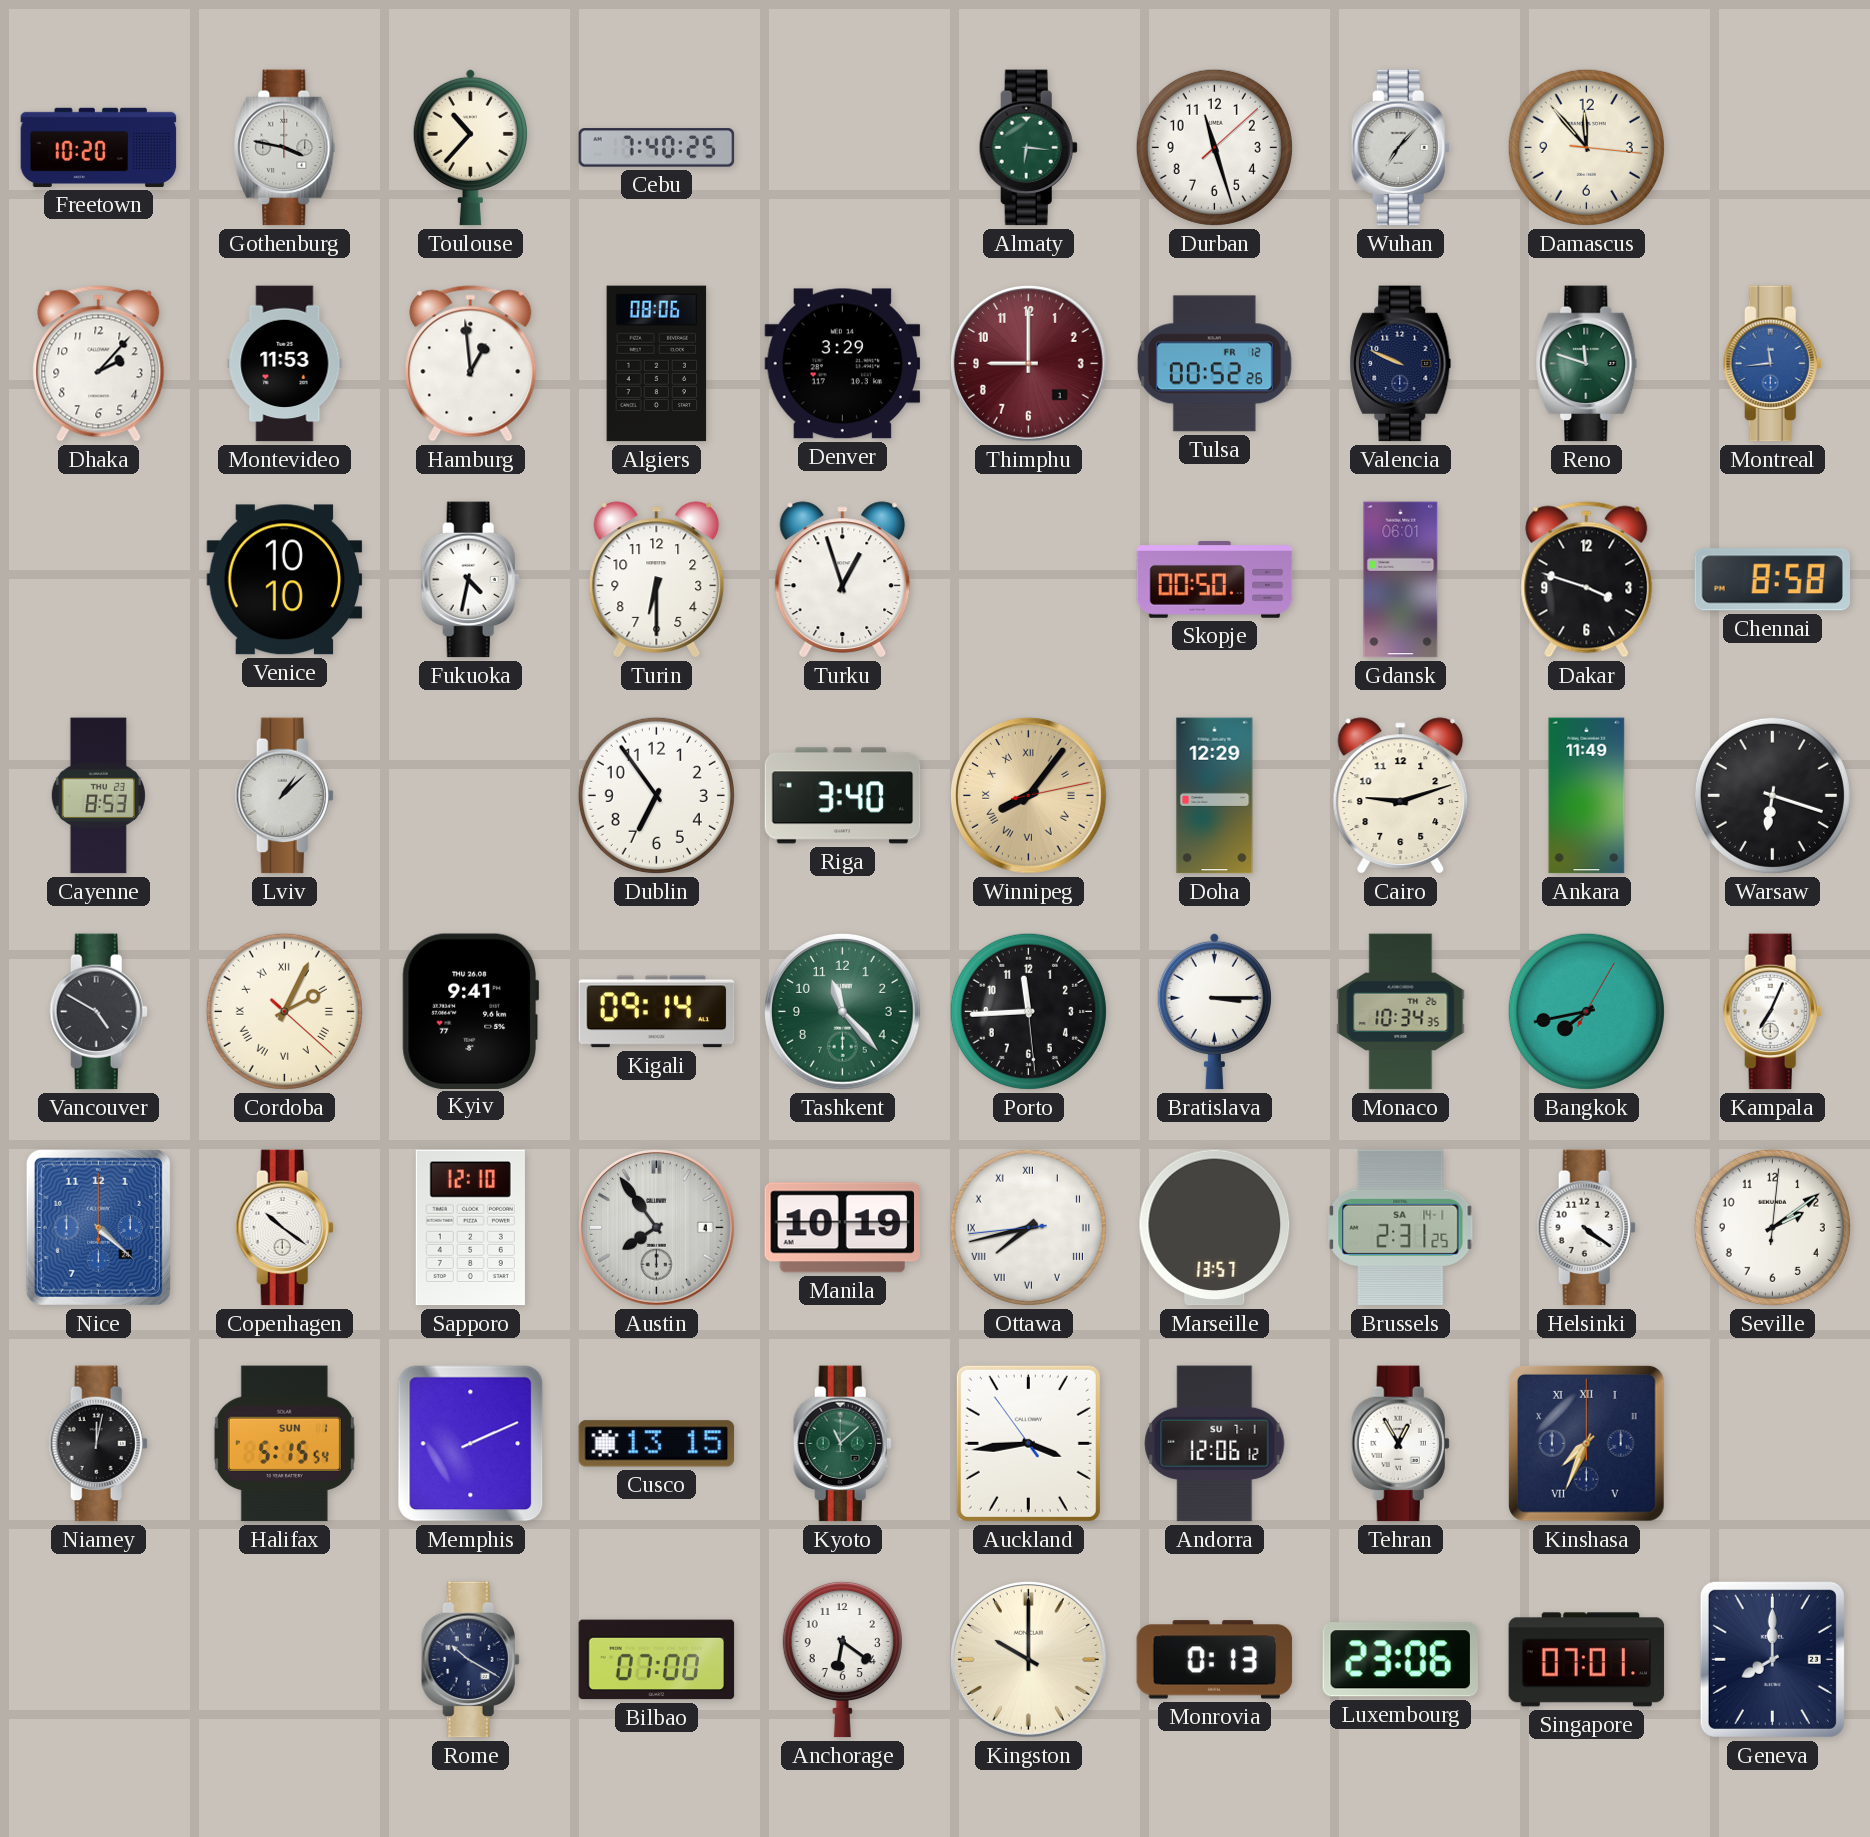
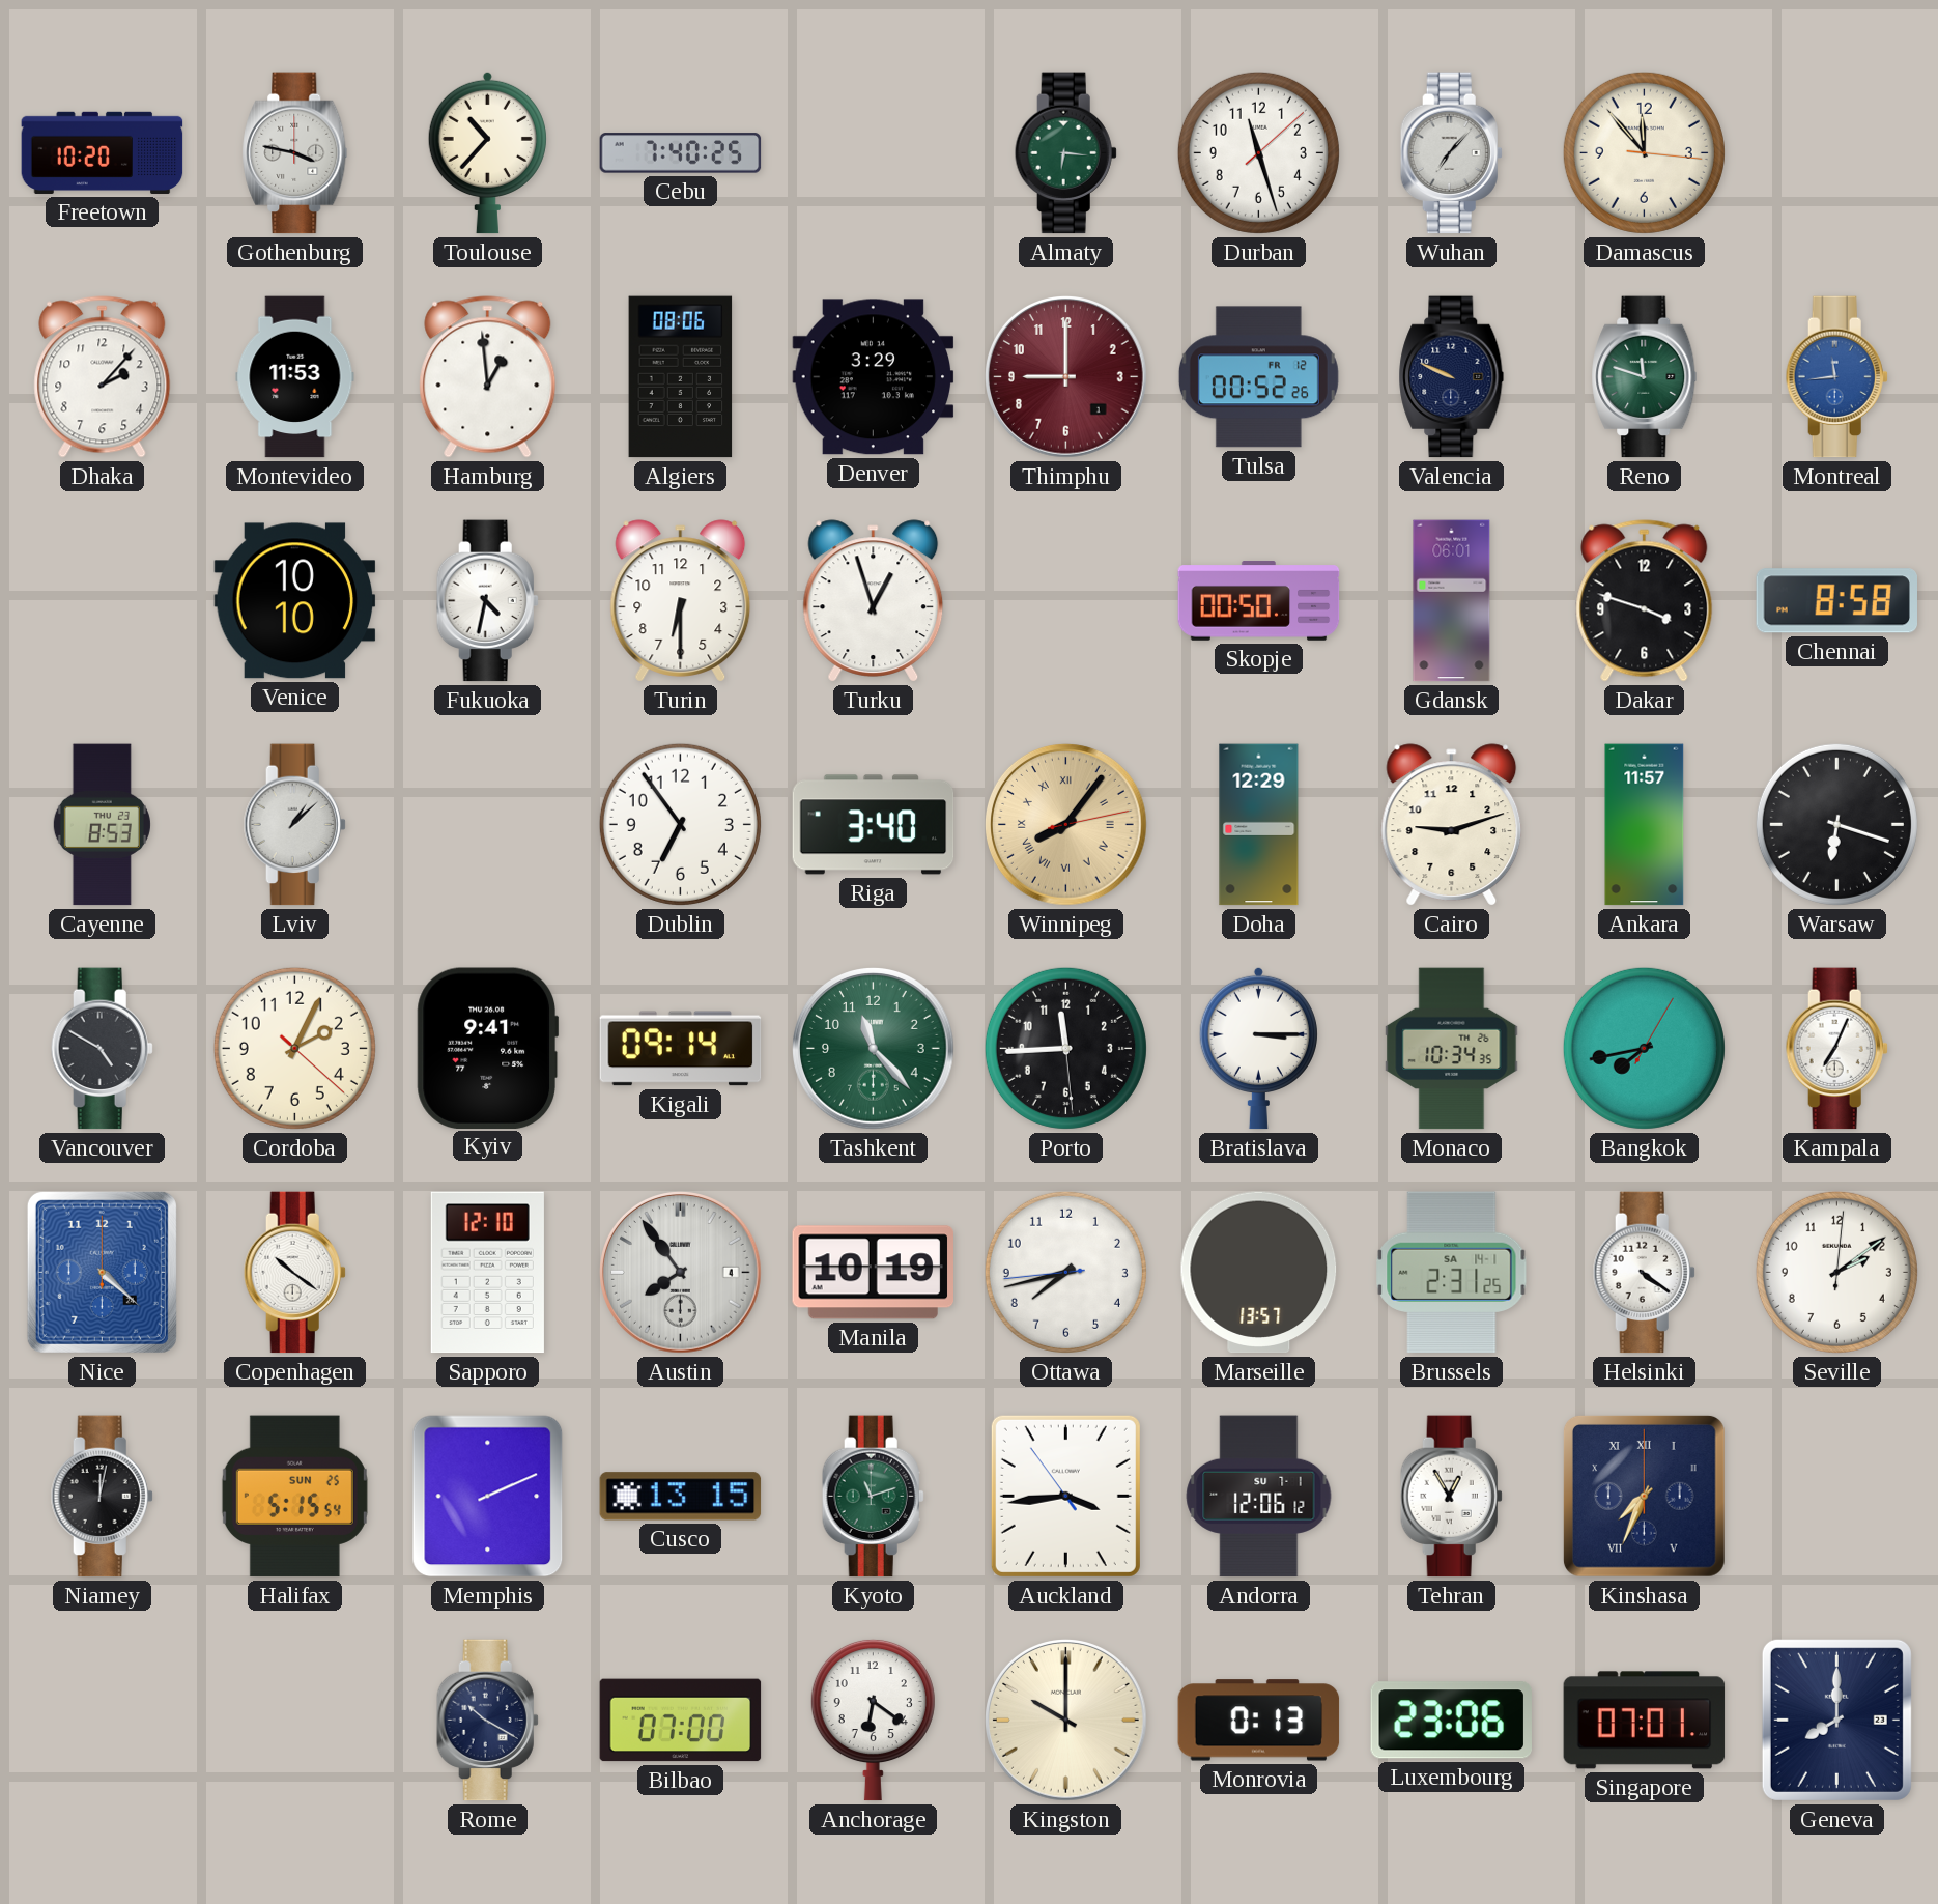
Ankara: 11:49 -> 11:57
Cordoba numerals: Roman -> Arabic
Ottawa numerals: Roman -> Arabic
Halifax date: SUN 1 -> SUN 25
Kyoto: 11:08 -> 11:12
